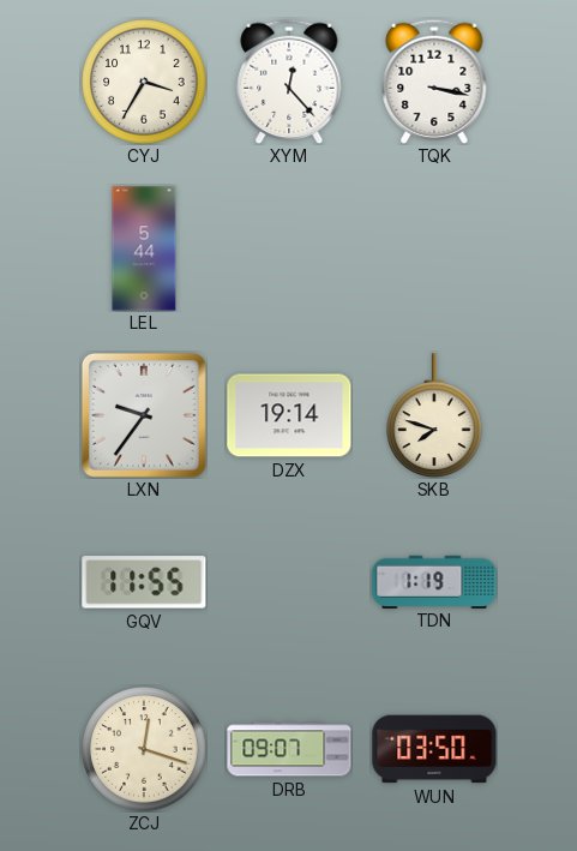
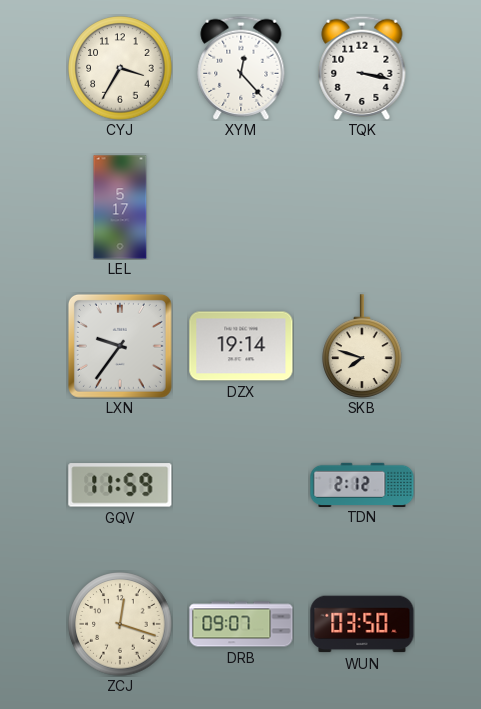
LEL: 5:44 -> 5:17
GQV: 11:55 -> 11:59
TDN: 1:19 -> 2:12
